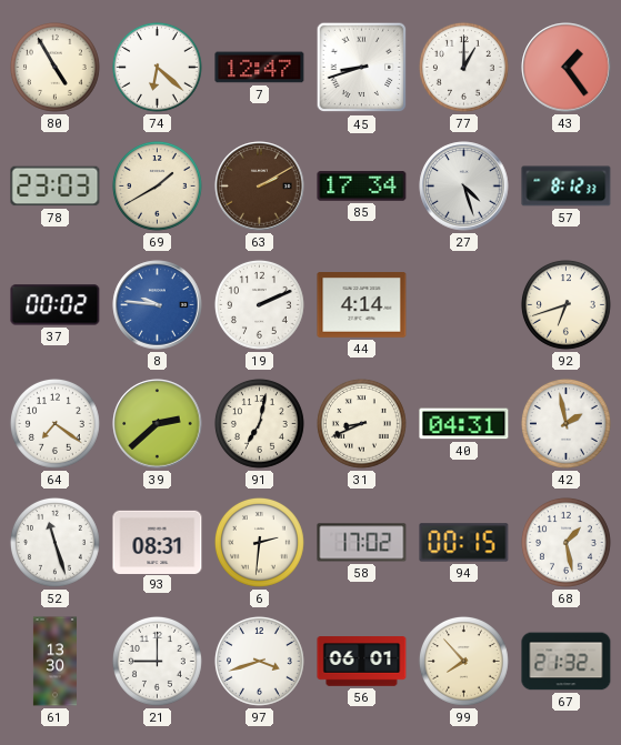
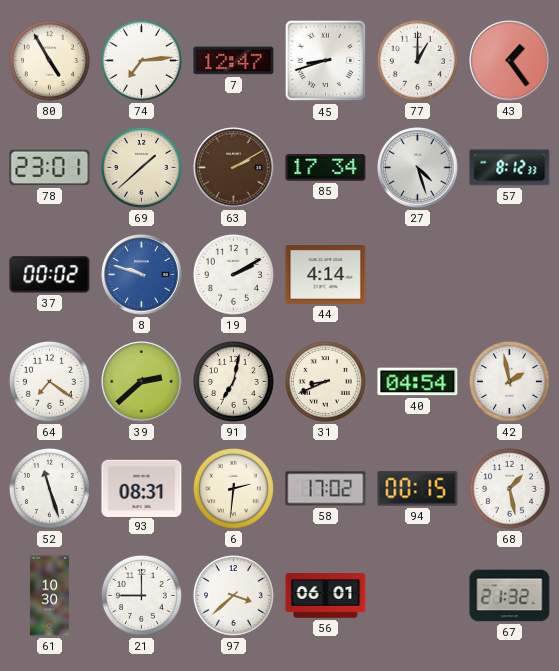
74: 6:22 -> 7:14
78: 23:03 -> 23:01
69: 1:40 -> 1:38
8: 9:46 -> 9:48
19: 2:11 -> 2:10
92: 6:42 -> none
40: 04:31 -> 04:54
61: 13:30 -> 10:30
97: 3:42 -> 3:38
99: 7:53 -> none
